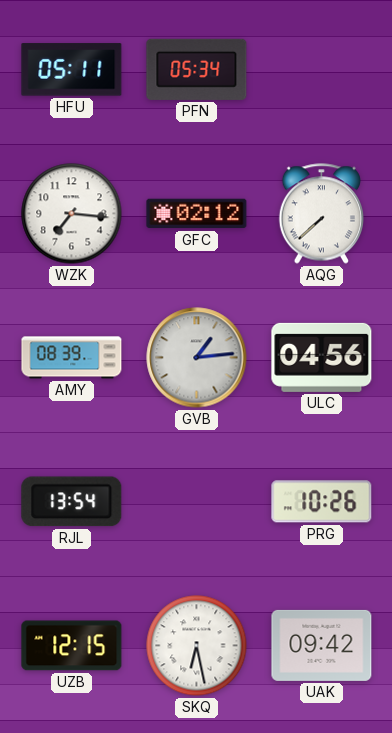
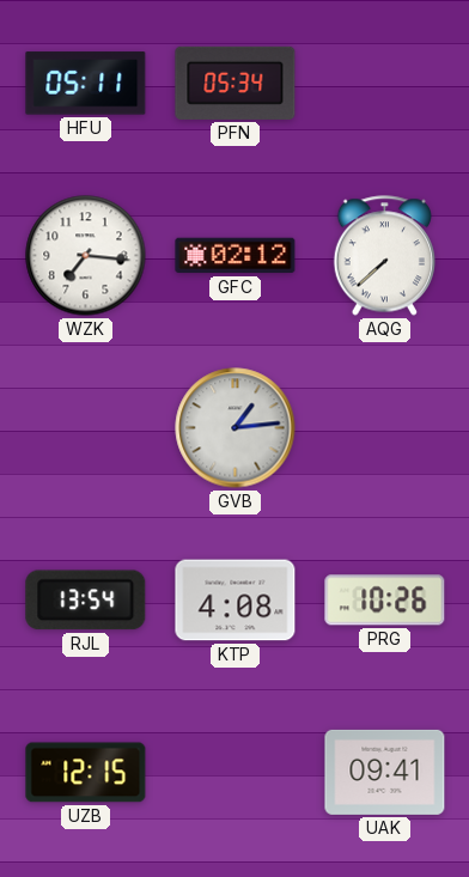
AMY: 08:39 -> none
ULC: 04:56 -> none
KTP: none -> 4:08
SKQ: 6:28 -> none
UAK: 09:42 -> 09:41
